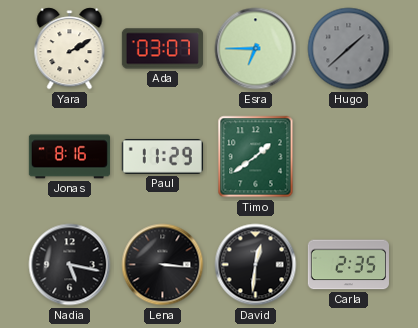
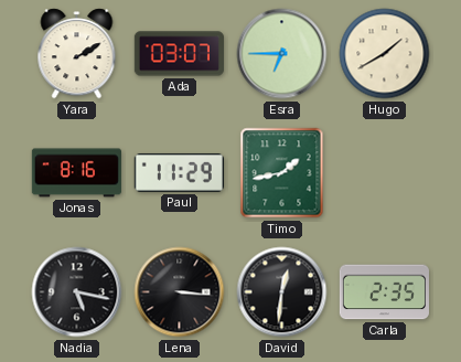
Hugo: 1:38 -> 1:40
Hugo dial: grey -> cream
Timo: 1:39 -> 1:43
